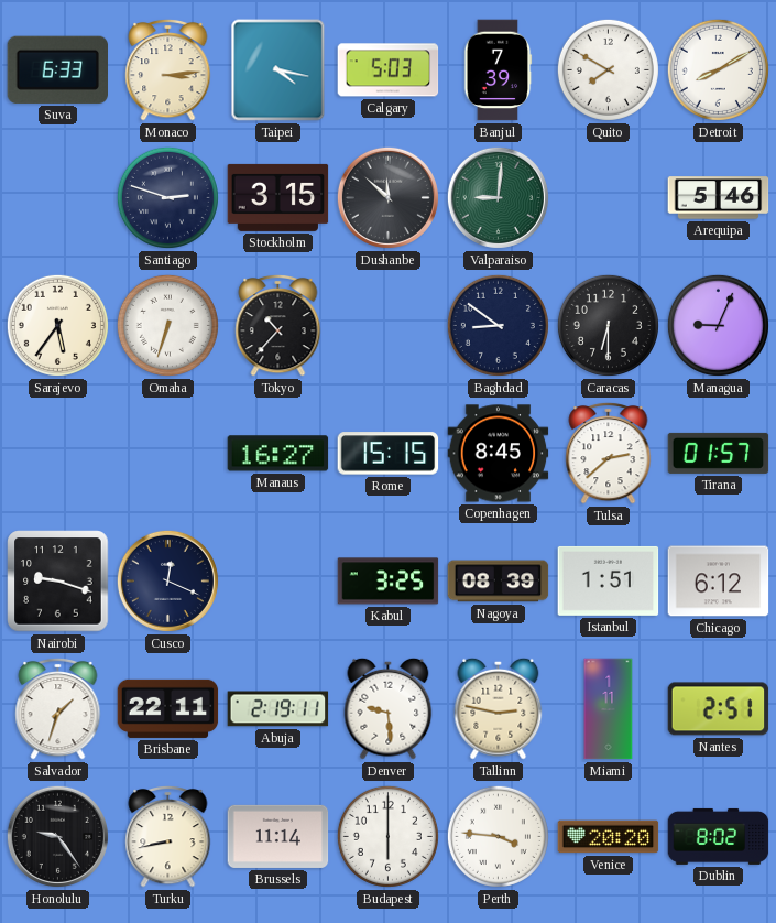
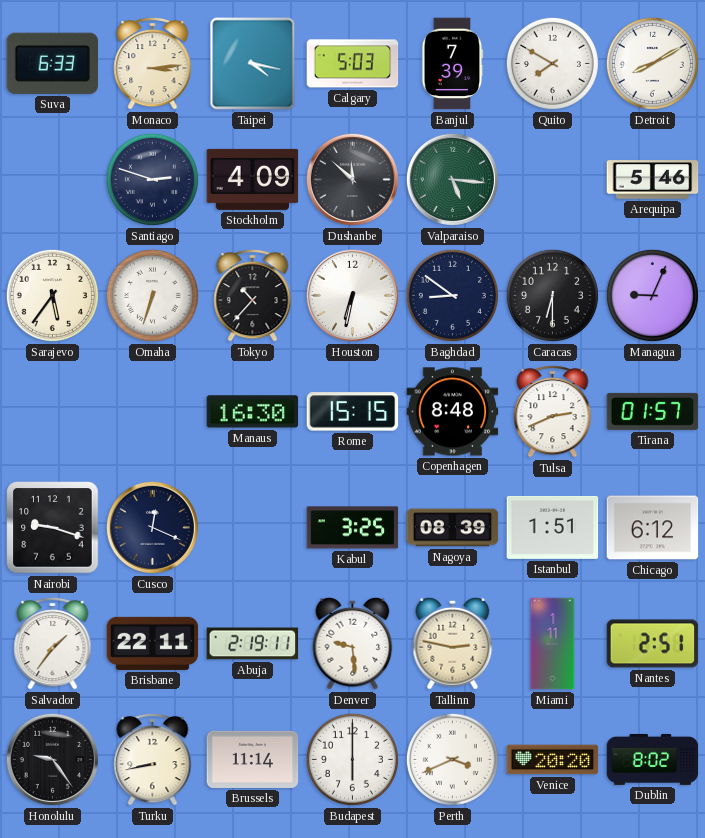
Stockholm: 3:15 -> 4:09
Valparaiso: 9:01 -> 5:16
Houston: none -> 6:32
Manaus: 16:27 -> 16:30
Copenhagen: 8:45 -> 8:48
Tulsa: 2:38 -> 2:41
Salvador: 1:33 -> 1:36
Perth: 3:46 -> 3:41
